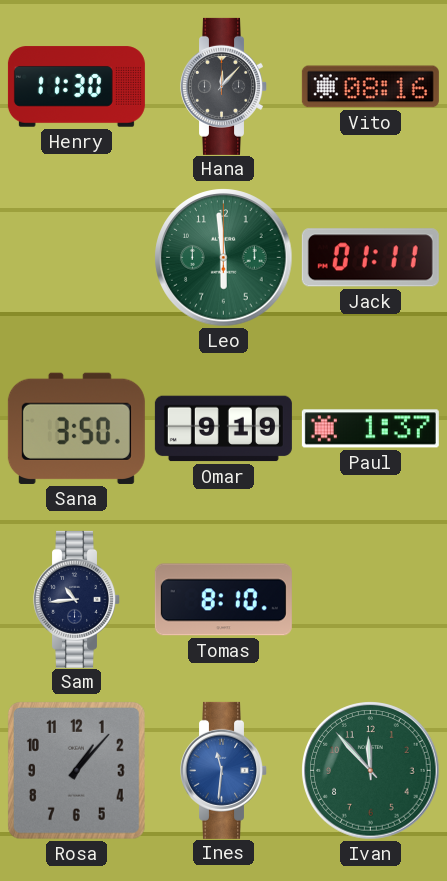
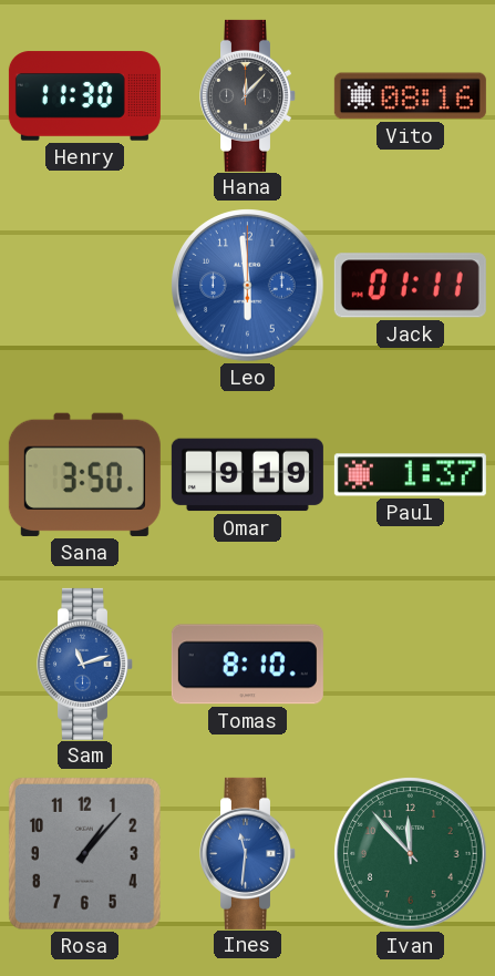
Leo dial: green -> blue
Sam: 10:44 -> 11:12
Sam dial: navy -> blue
